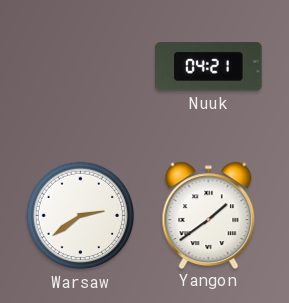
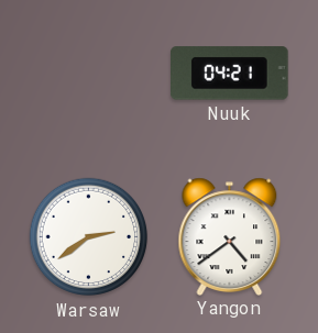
Yangon: 1:39 -> 4:39
